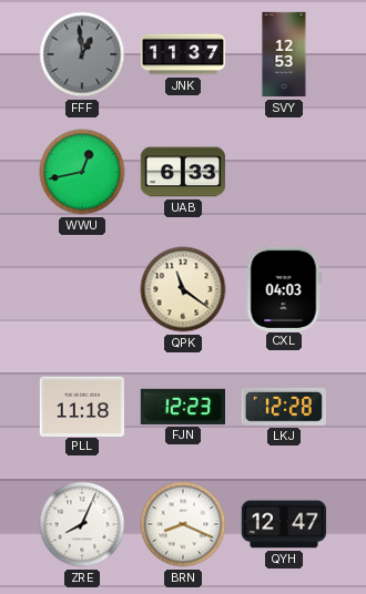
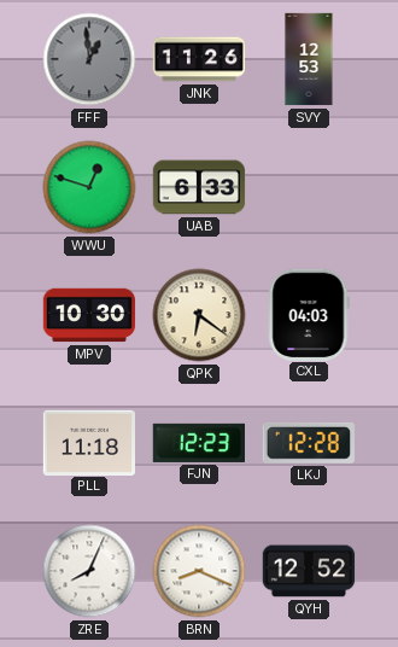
JNK: 11:37 -> 11:26
WWU: 12:43 -> 12:48
MPV: none -> 10:30
QPK: 11:21 -> 6:21
QYH: 12:47 -> 12:52
